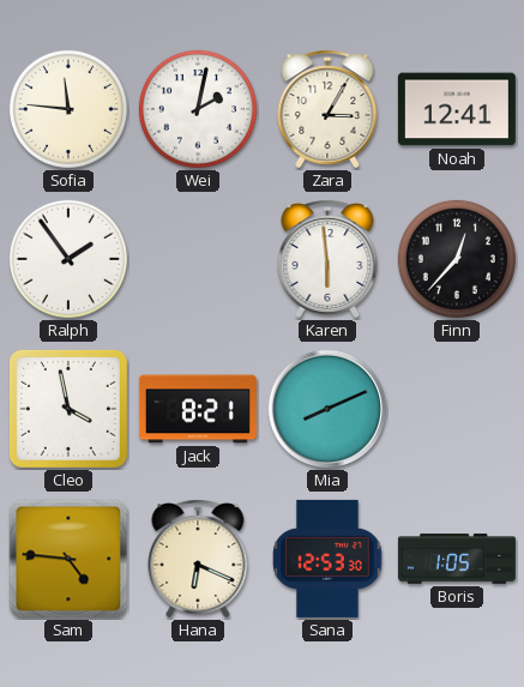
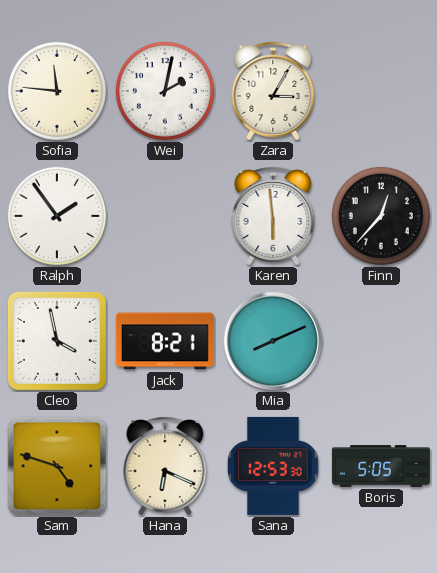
Noah: 12:41 -> none
Sam: 4:46 -> 4:48
Boris: 1:05 -> 5:05
